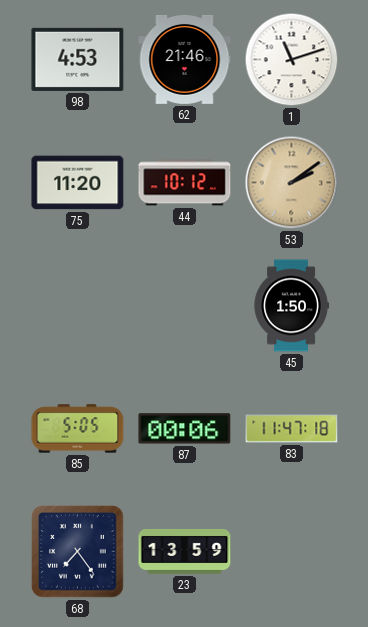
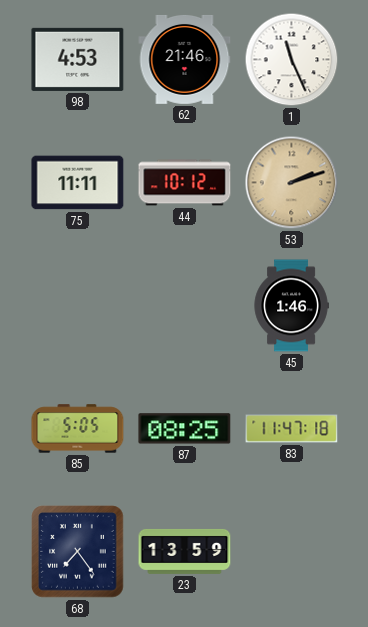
1: 11:12 -> 11:26
75: 11:20 -> 11:11
53: 2:09 -> 2:12
45: 1:50 -> 1:46
87: 00:06 -> 08:25
